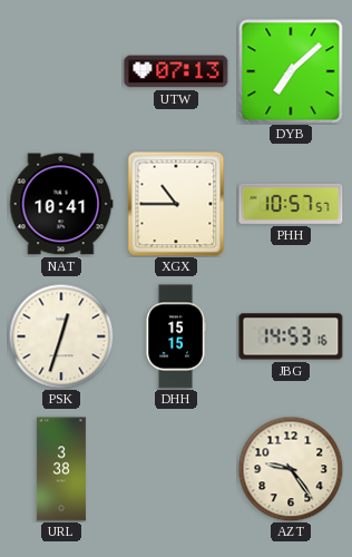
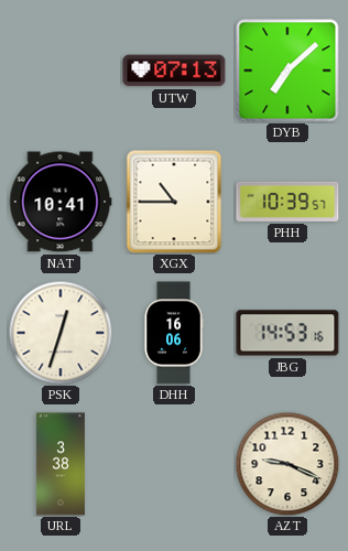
PHH: 10:57 -> 10:39
DHH: 15:15 -> 16:06
AZT: 9:24 -> 9:19
